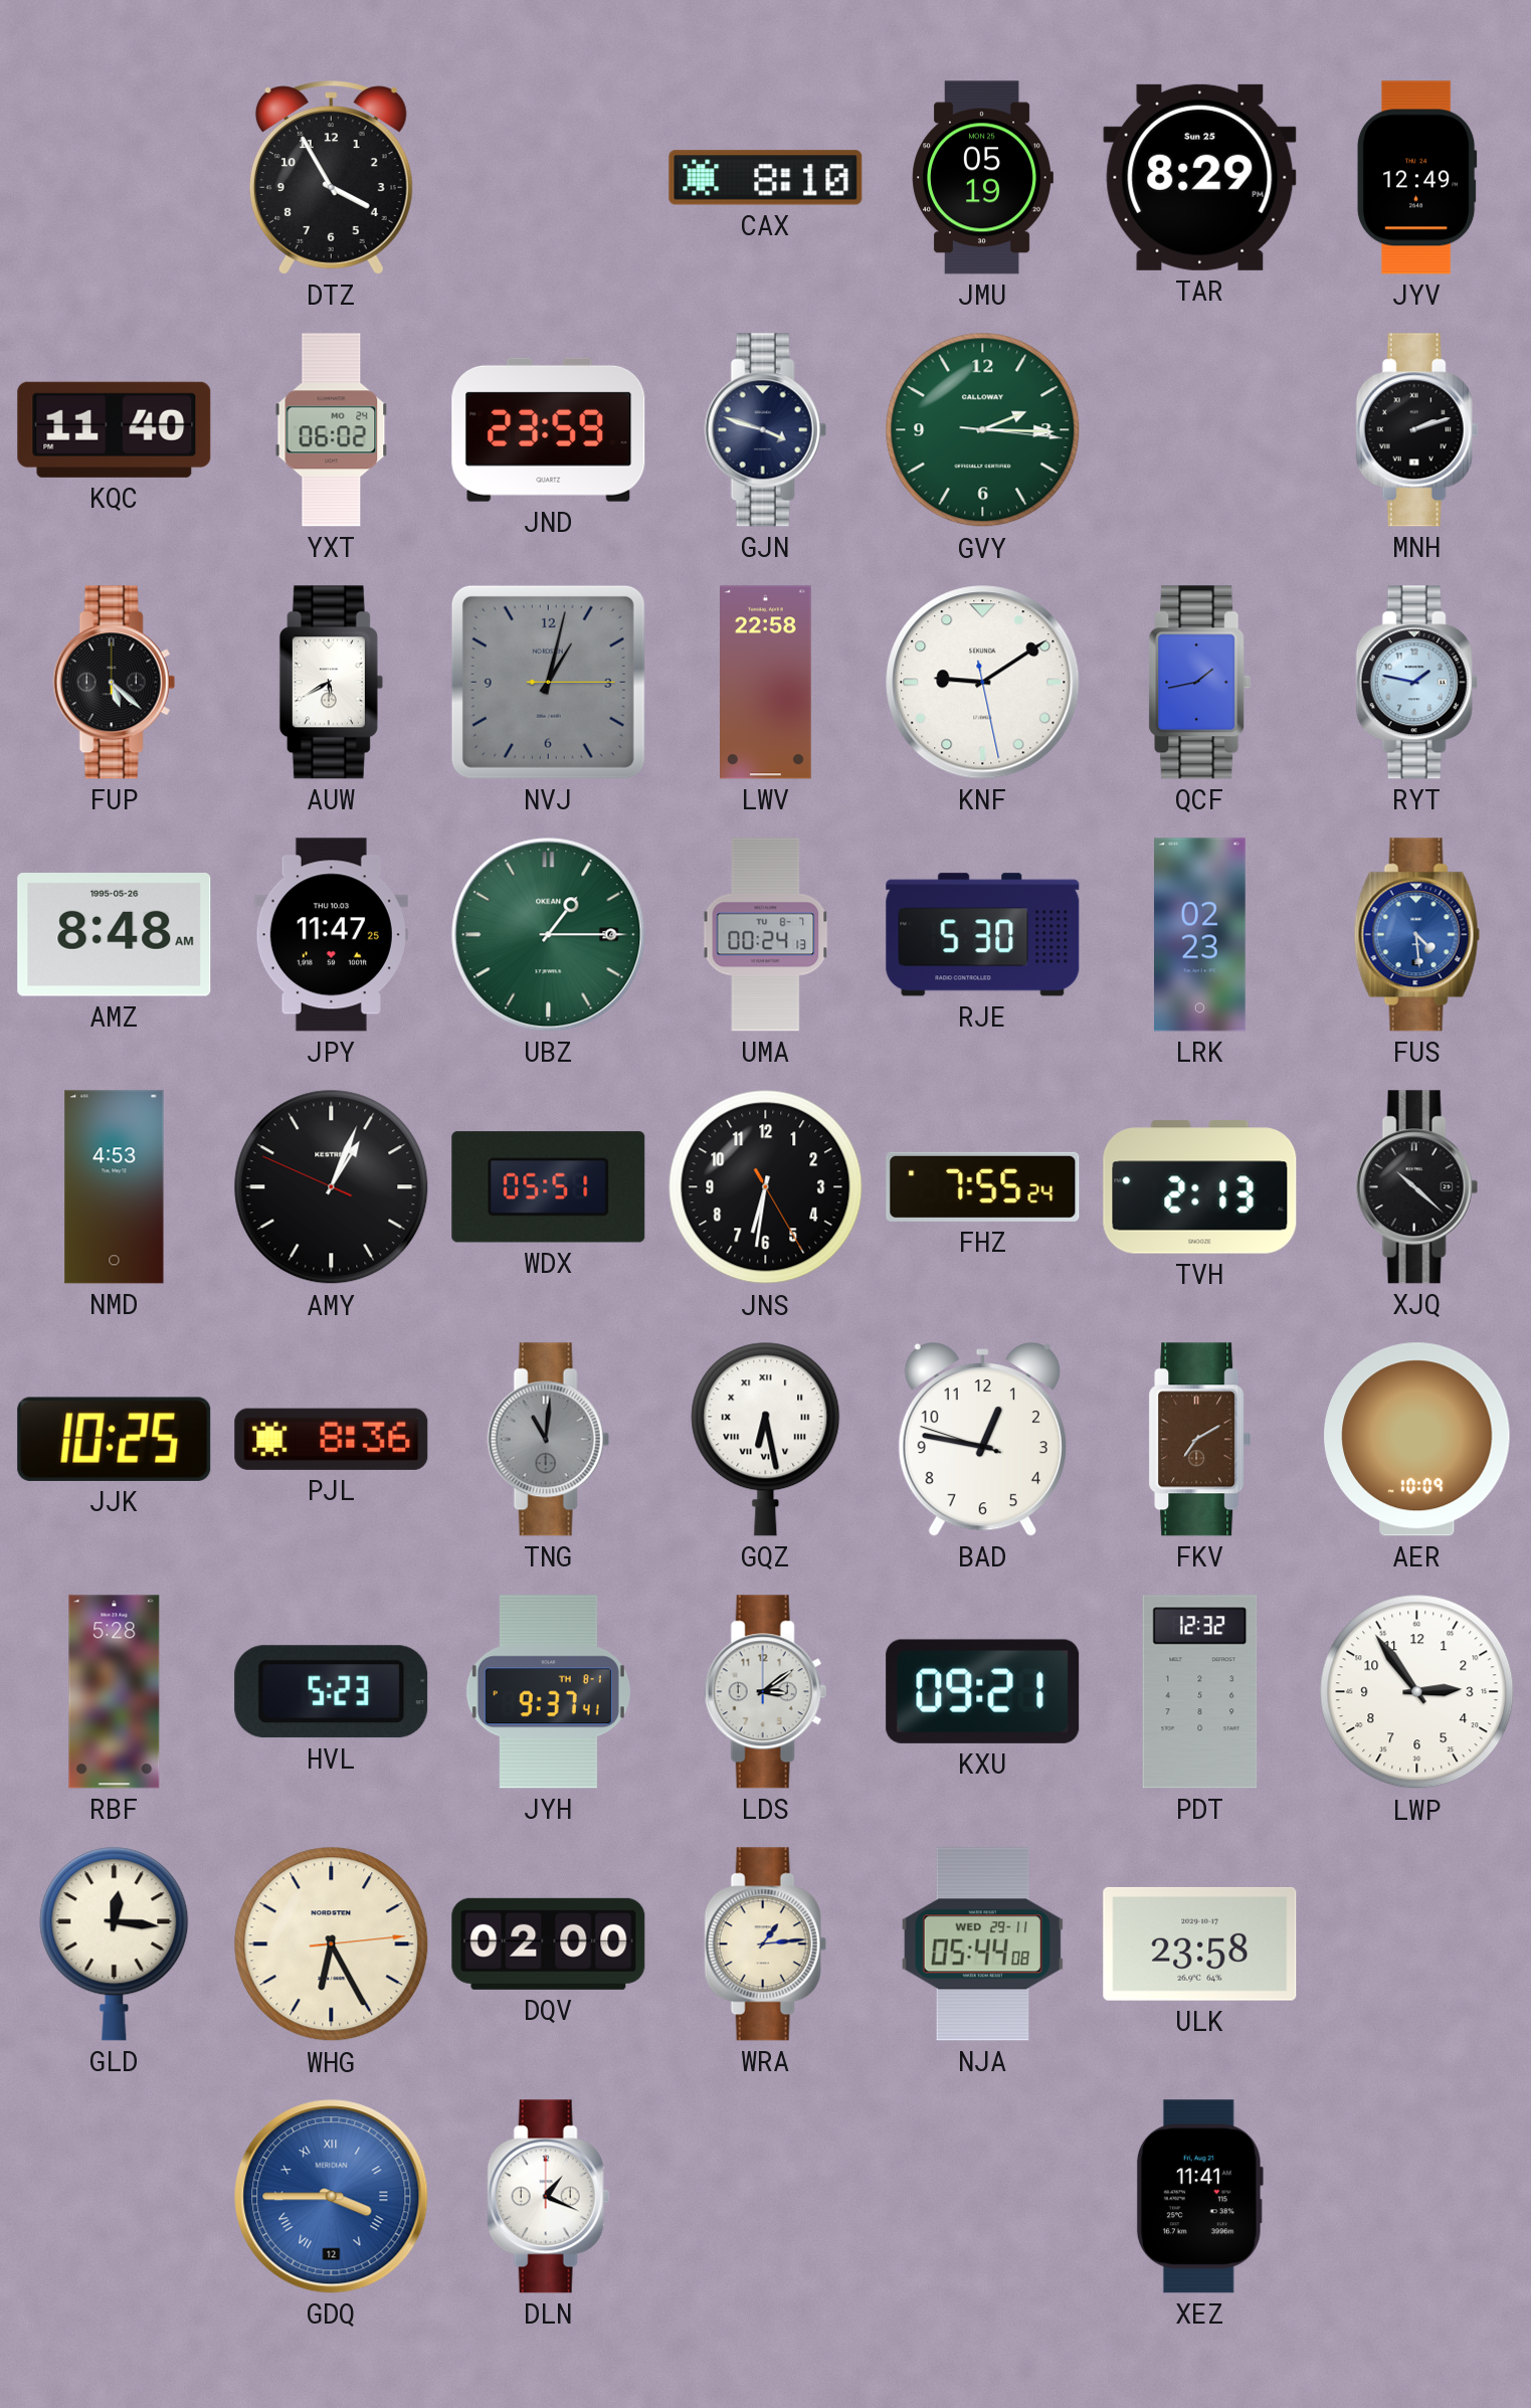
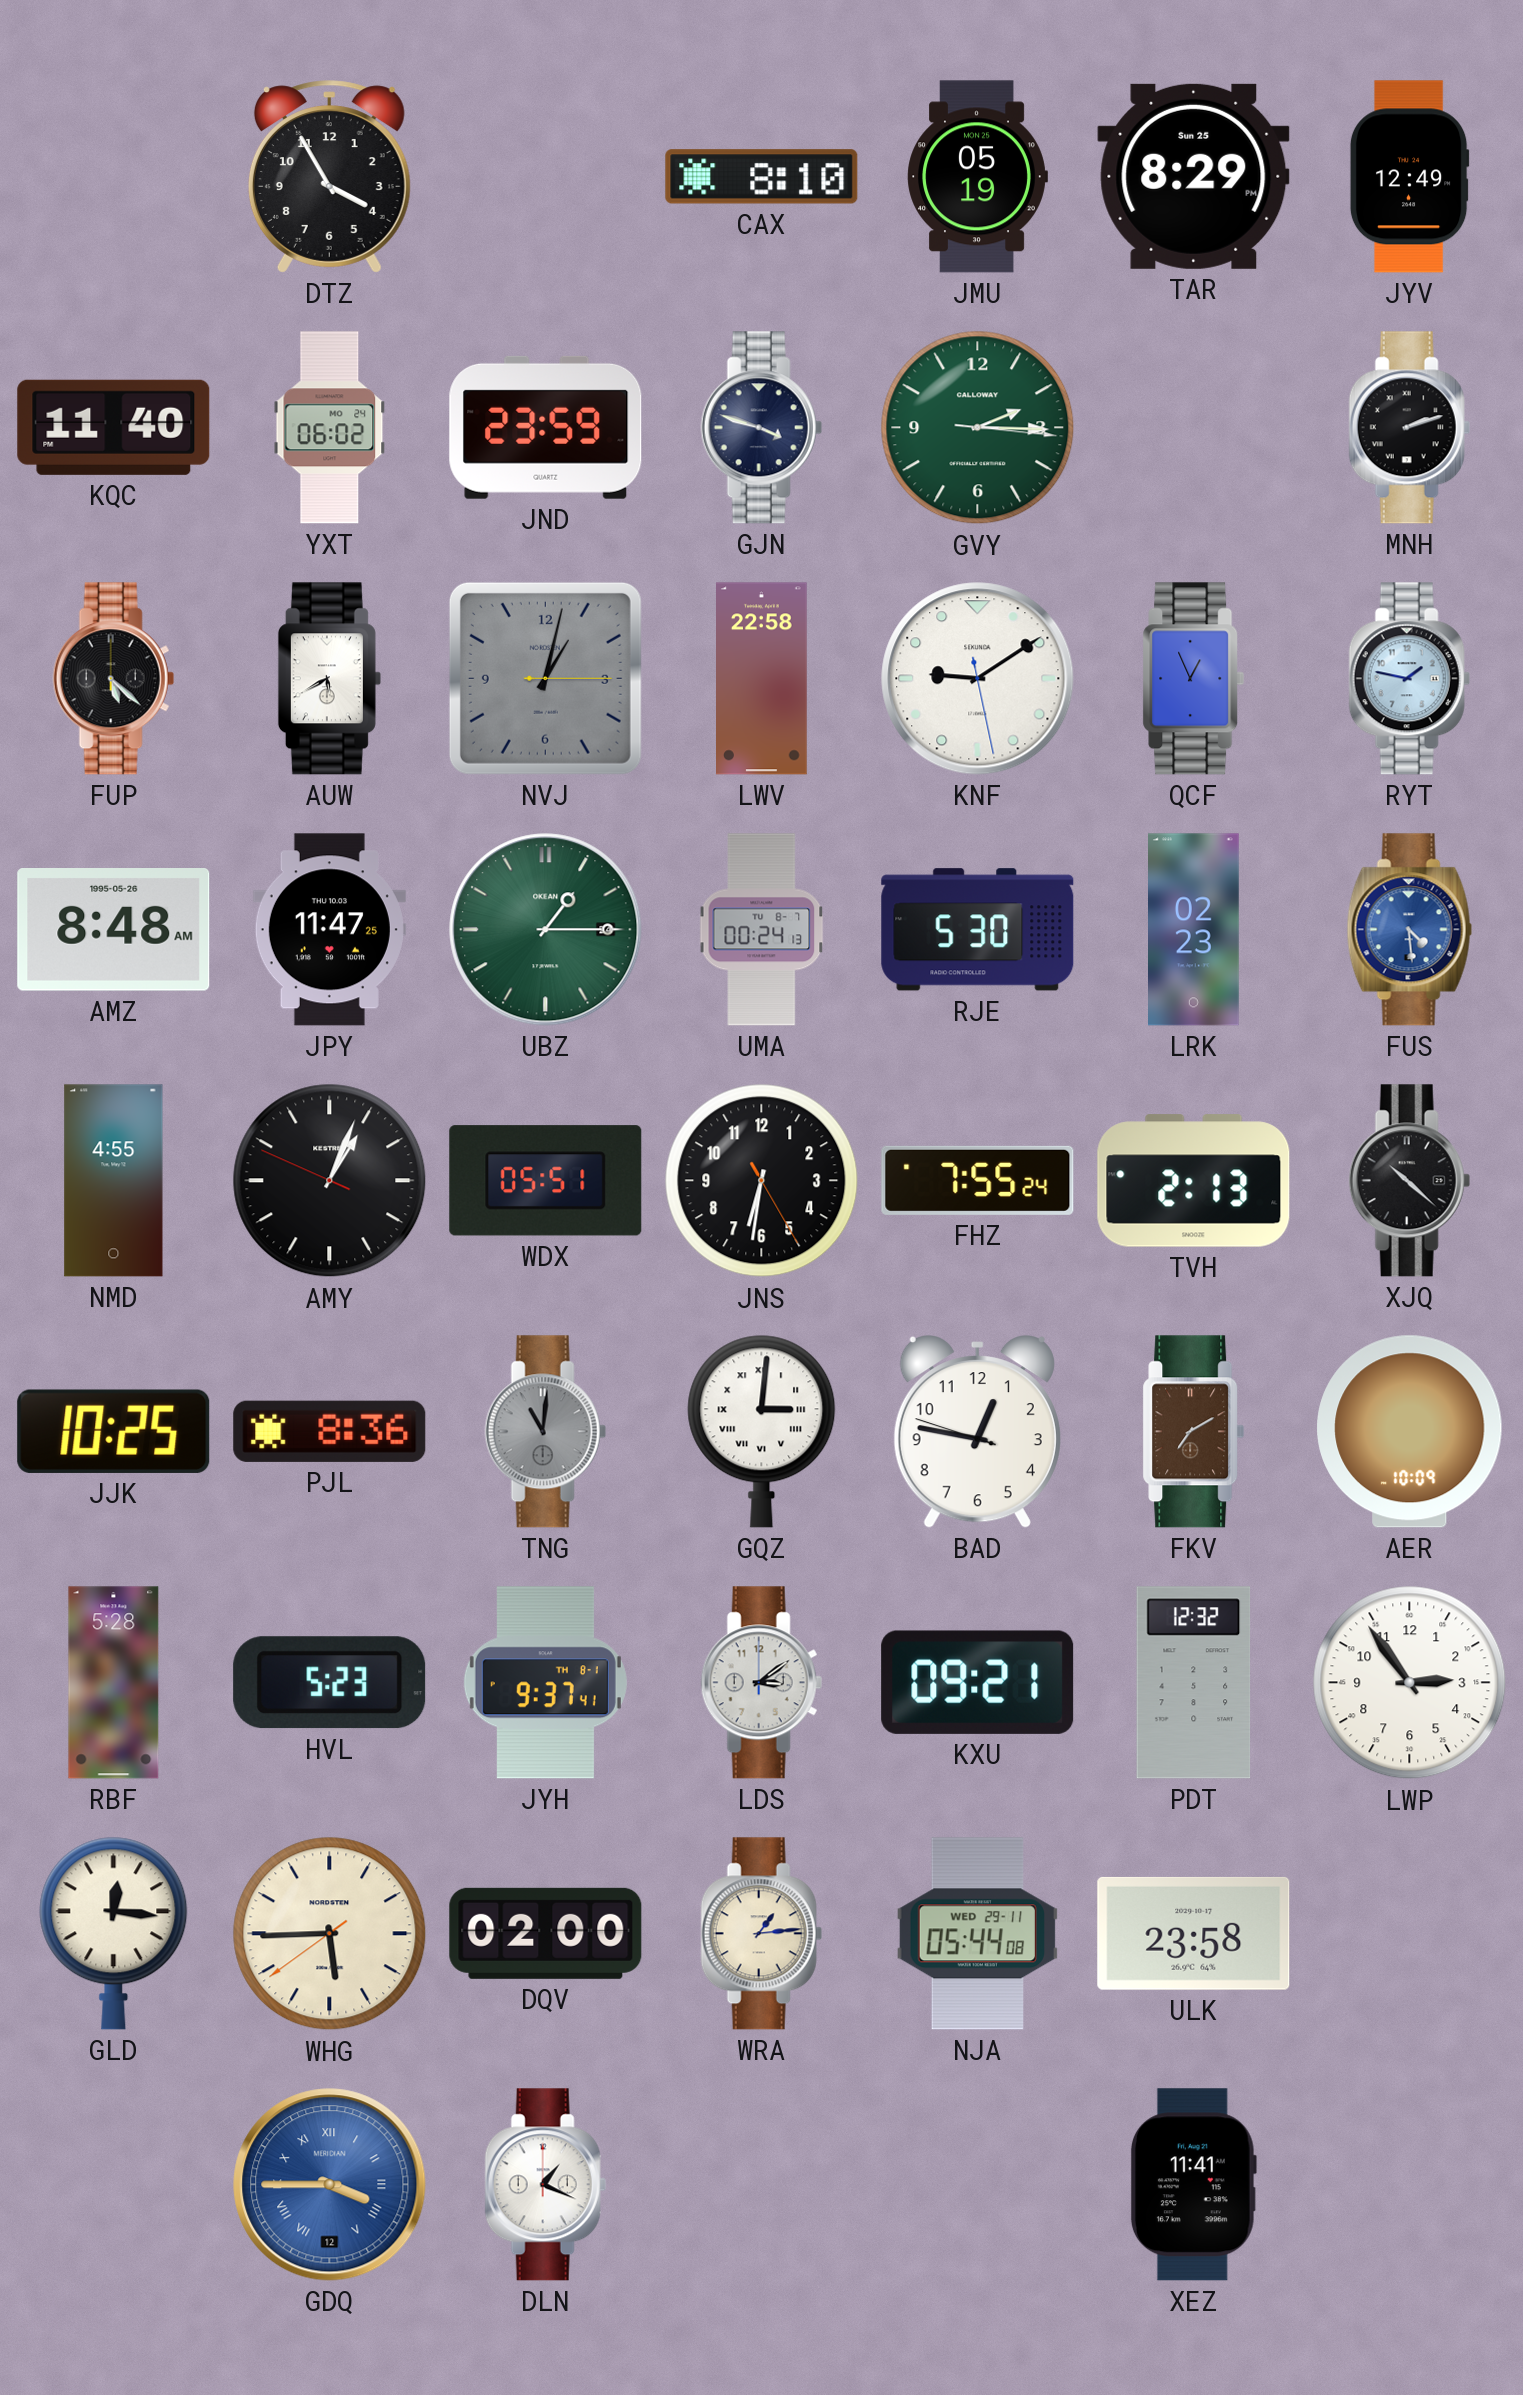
QCF: 1:43 -> 12:56
NMD: 4:53 -> 4:55
GQZ: 6:28 -> 3:01
WHG: 6:25 -> 5:44
